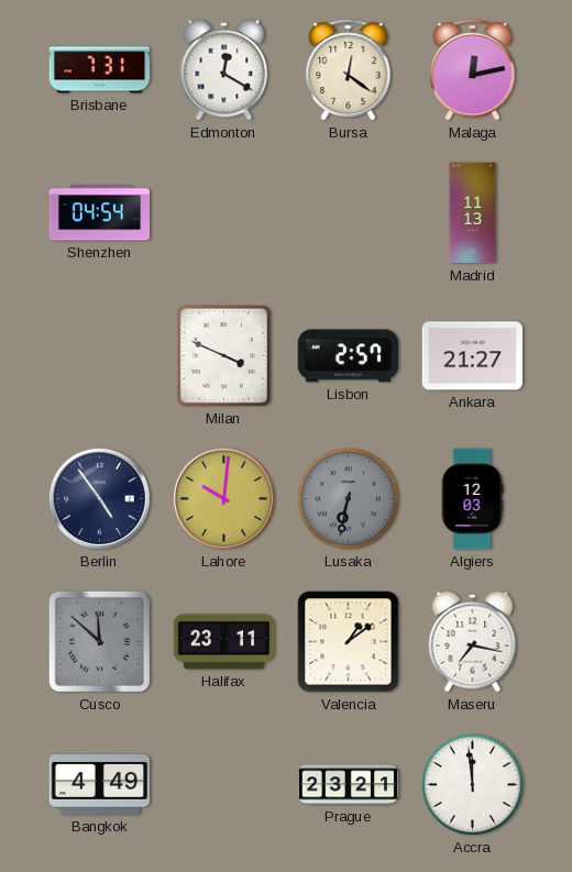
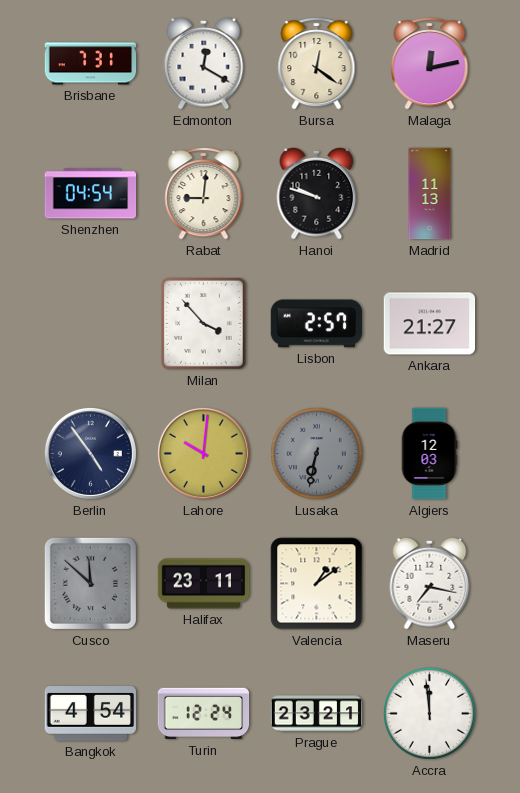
Rabat: none -> 9:01
Hanoi: none -> 9:48
Milan: 3:49 -> 3:53
Bangkok: 4:49 -> 4:54
Turin: none -> 12:24
